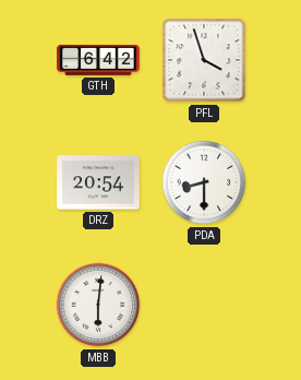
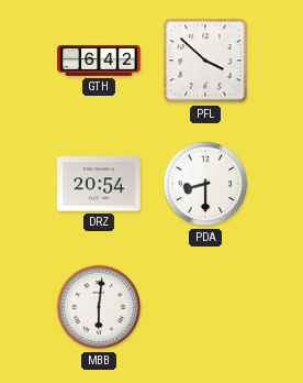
PFL: 3:57 -> 3:52
